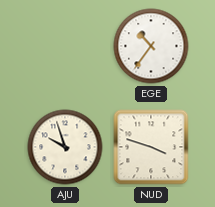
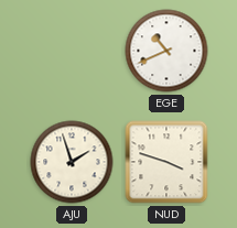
EGE: 10:36 -> 10:41
AJU: 9:57 -> 1:57
